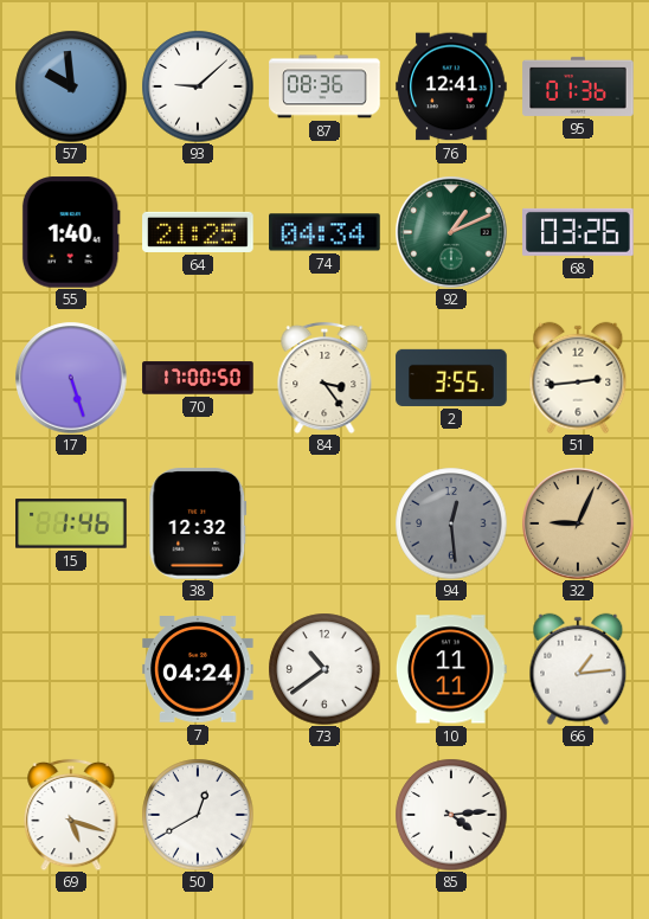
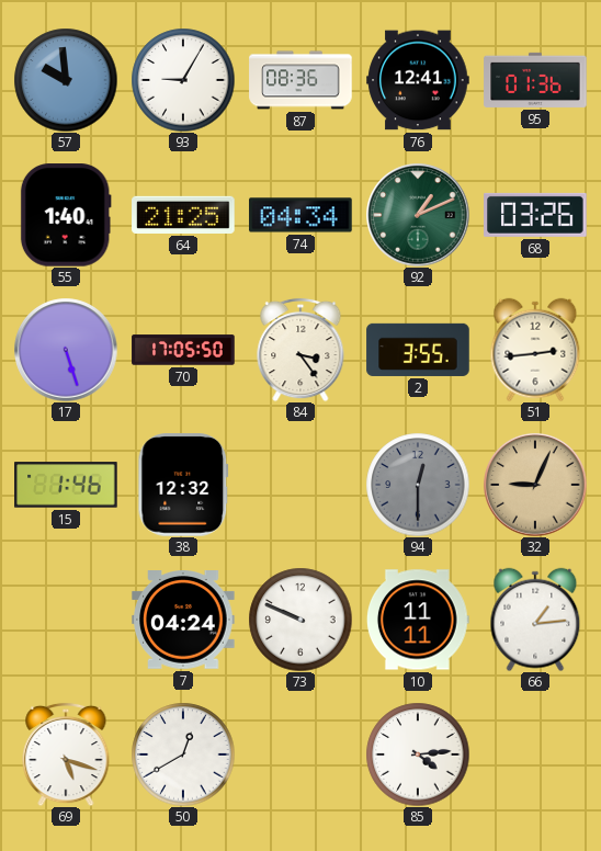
93: 9:08 -> 9:05
70: 17:00 -> 17:05
94: 12:29 -> 12:30
73: 10:39 -> 9:49
